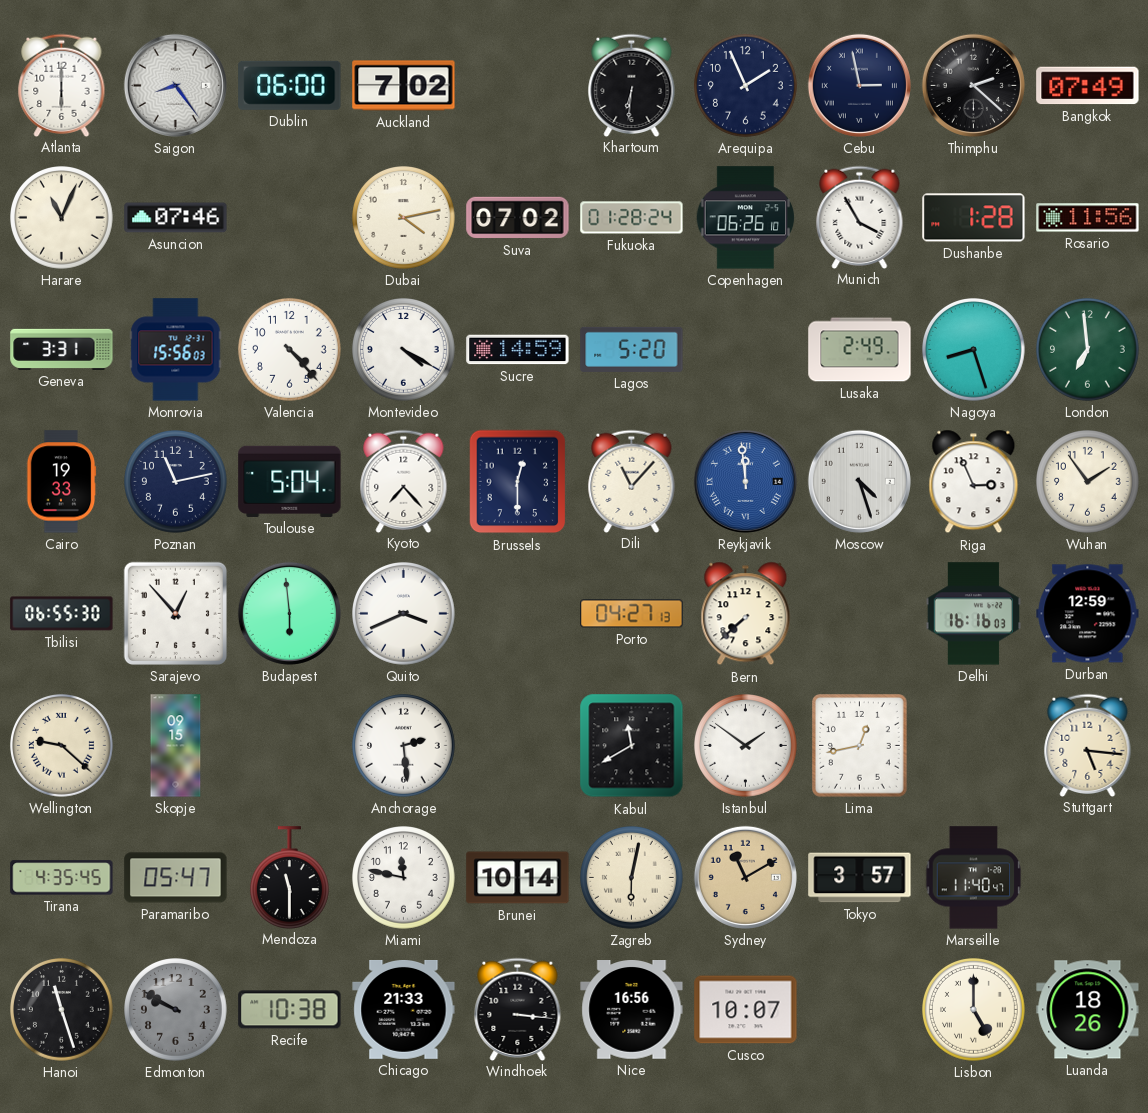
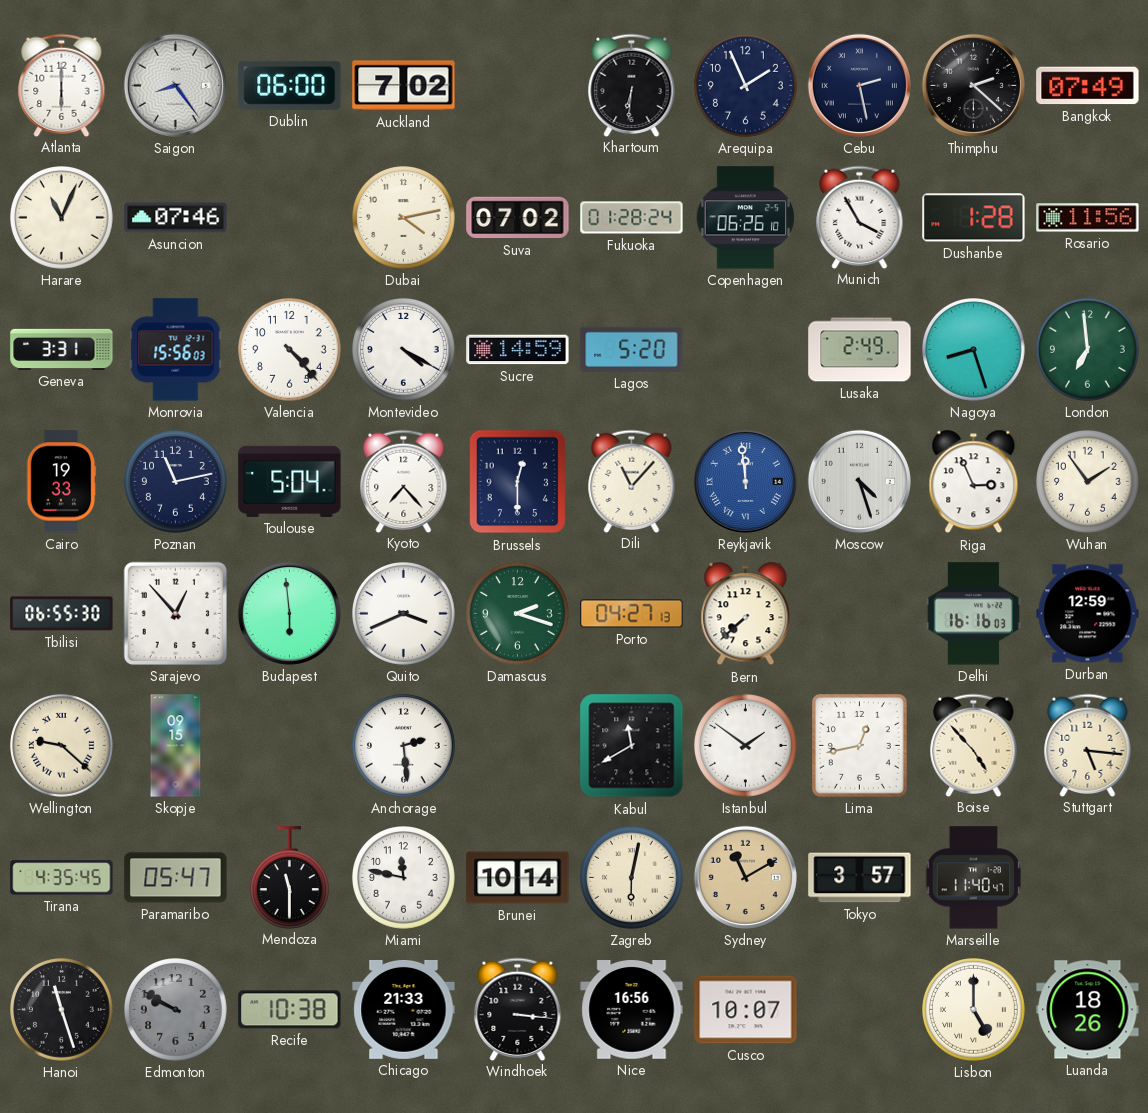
Cebu: 2:58 -> 2:28
Damascus: none -> 2:18
Boise: none -> 4:53
